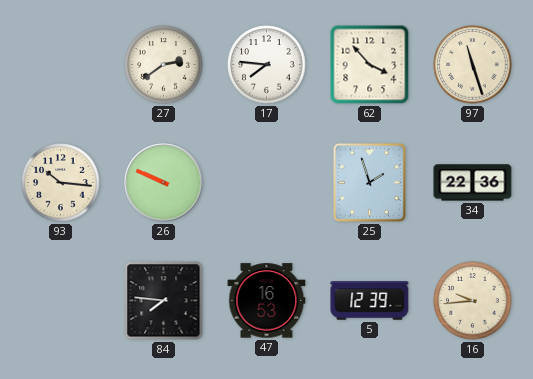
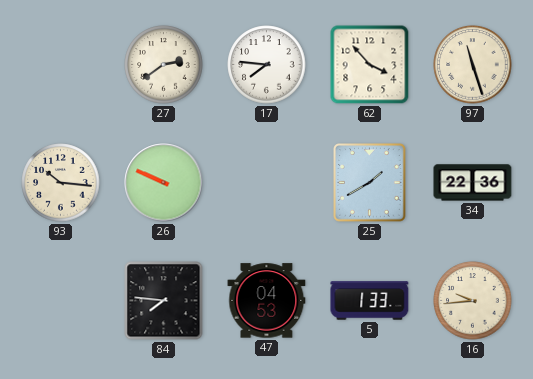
25: 1:57 -> 1:40
47: 16:53 -> 04:53
5: 12:39 -> 1:33
